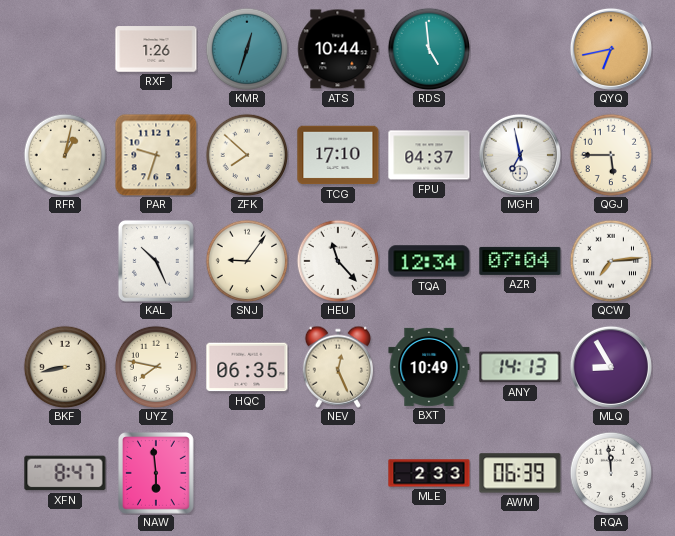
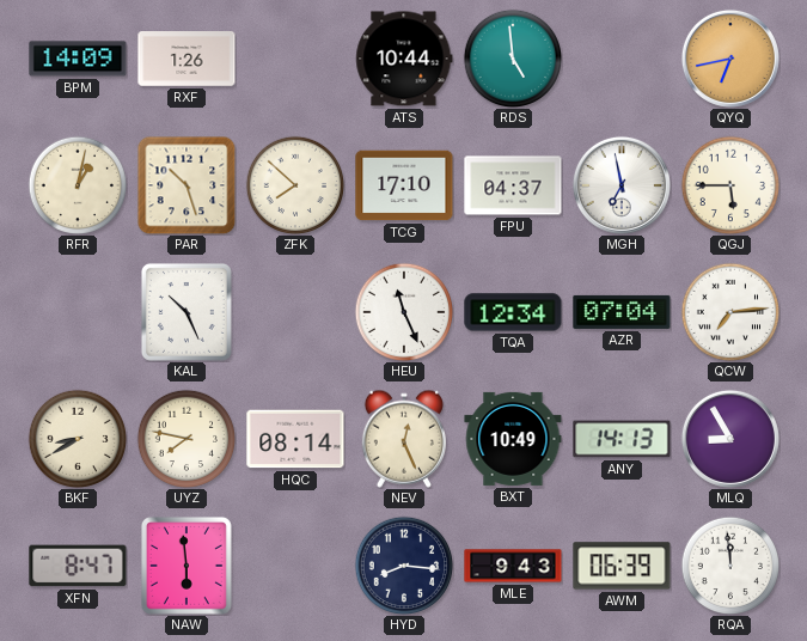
BPM: none -> 14:09
KMR: 12:33 -> none
PAR: 9:33 -> 10:27
SNJ: 9:06 -> none
HEU: 11:23 -> 11:26
BKF: 8:43 -> 8:40
HQC: 06:35 -> 08:14
HYD: none -> 8:16
MLE: 2:33 -> 9:43
